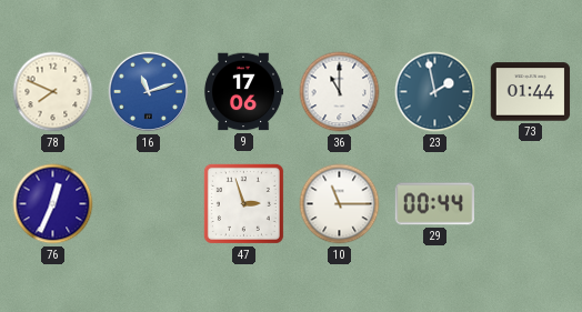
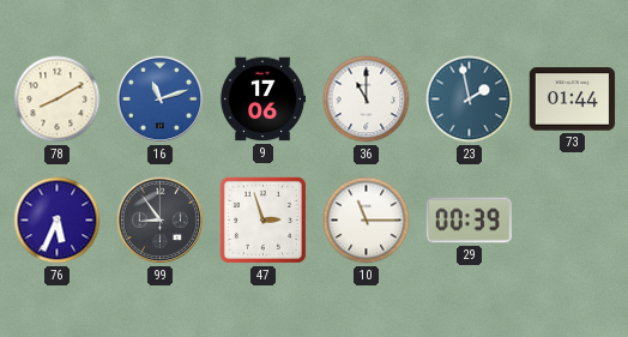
78: 7:49 -> 8:10
76: 12:34 -> 5:34
99: none -> 8:54
29: 00:44 -> 00:39
